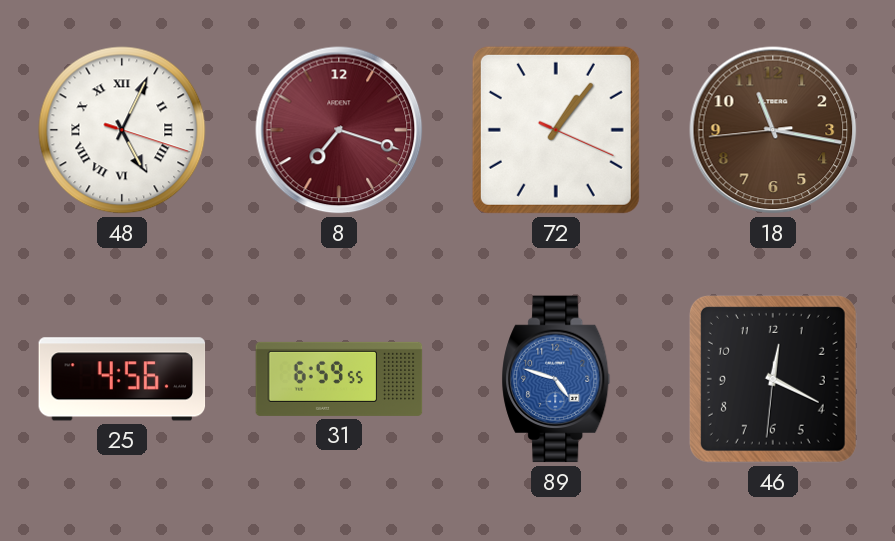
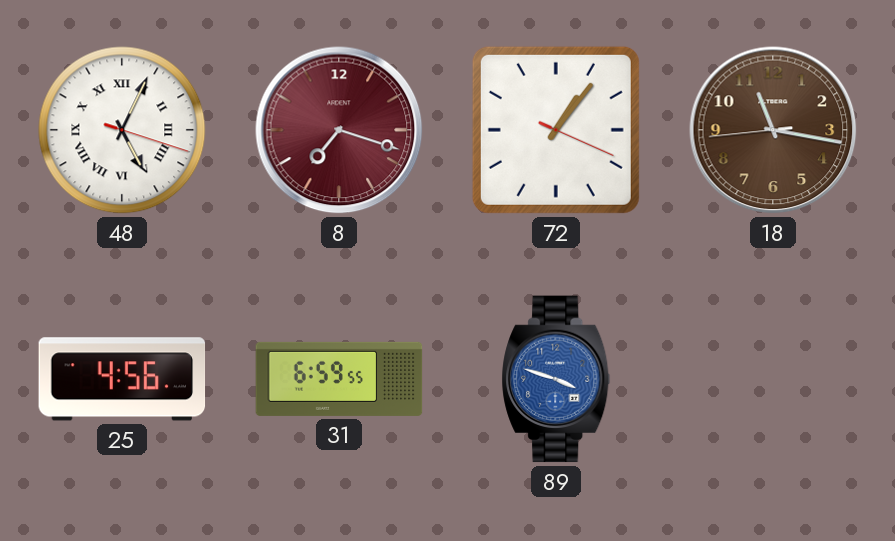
89: 4:48 -> 3:48
46: 12:19 -> none
